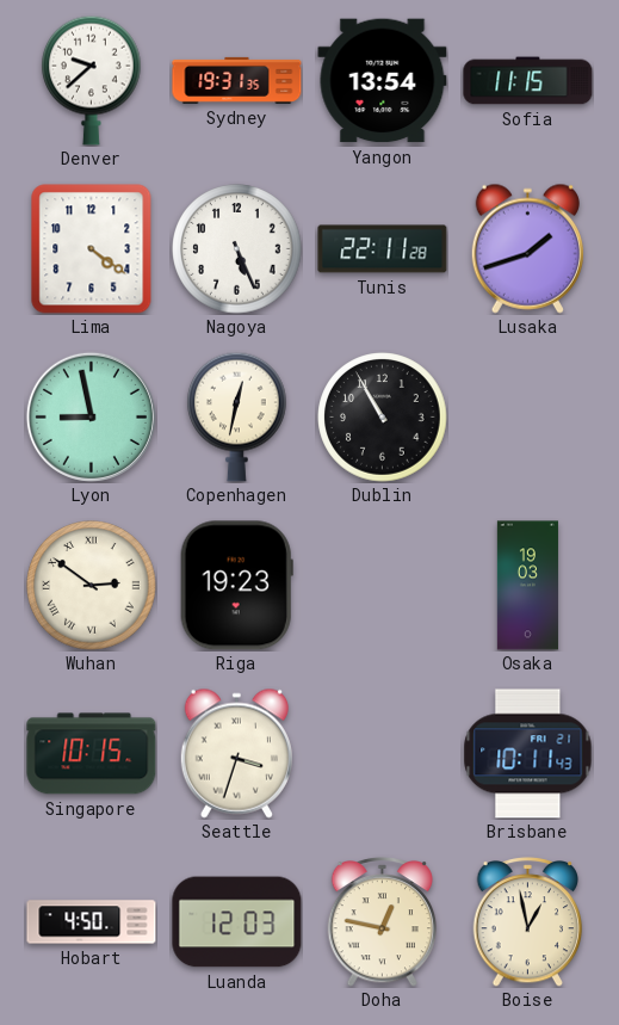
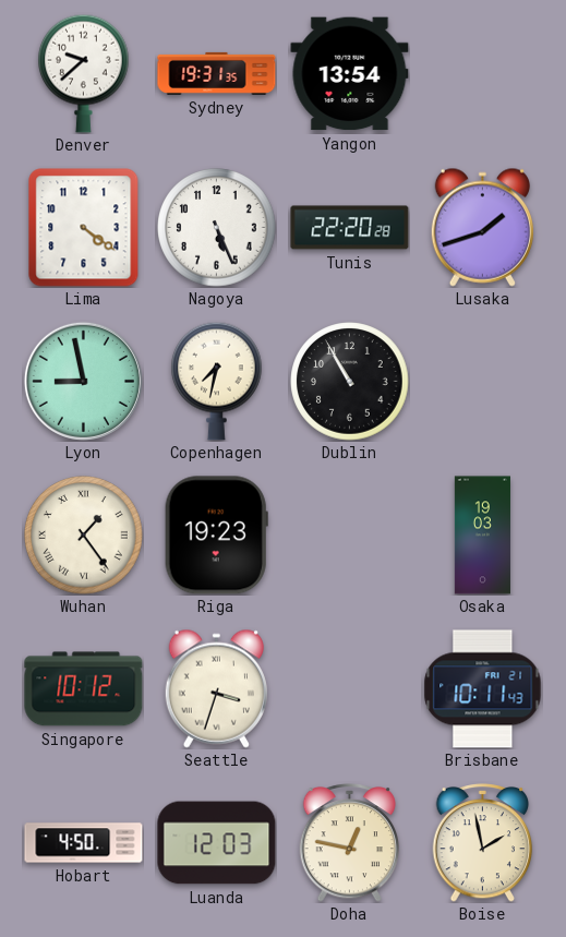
Sofia: 11:15 -> none
Tunis: 22:11 -> 22:20
Copenhagen: 12:32 -> 7:32
Wuhan: 2:51 -> 1:24
Singapore: 10:15 -> 10:12
Boise: 12:58 -> 1:58
